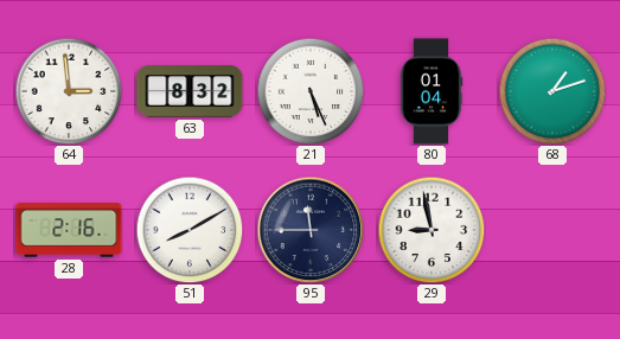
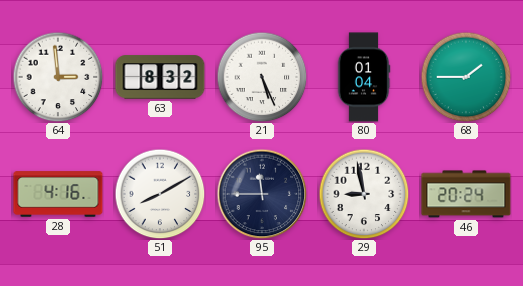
68: 1:12 -> 1:45
28: 2:16 -> 4:16
46: none -> 20:24
